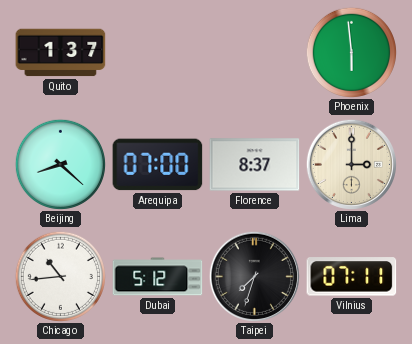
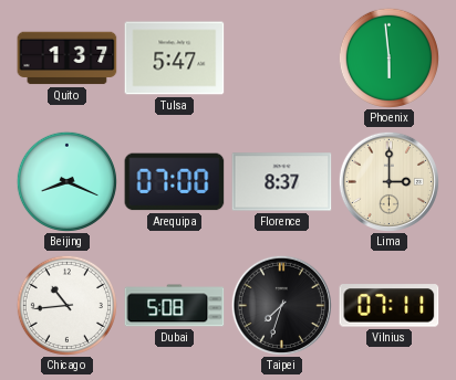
Tulsa: none -> 5:47
Beijing: 8:22 -> 8:19
Dubai: 5:12 -> 5:08
